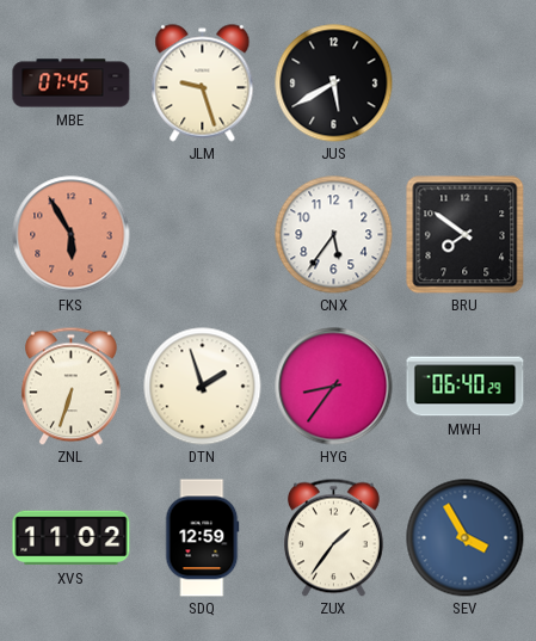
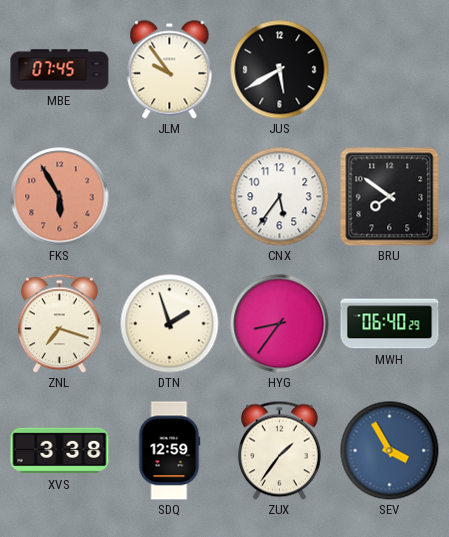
JLM: 9:27 -> 9:54
ZNL: 6:33 -> 7:18
XVS: 11:02 -> 3:38
